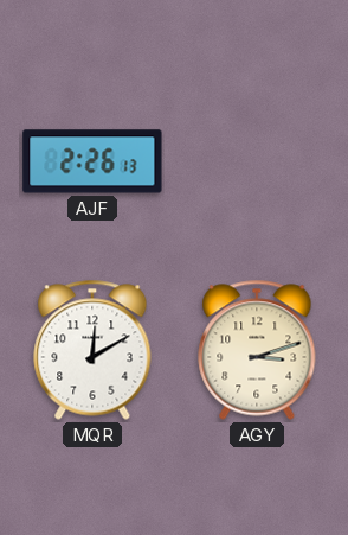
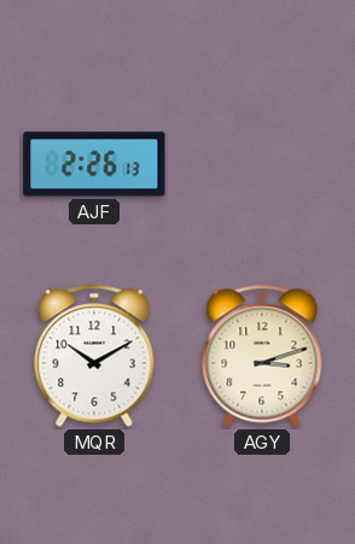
MQR: 12:10 -> 10:10
